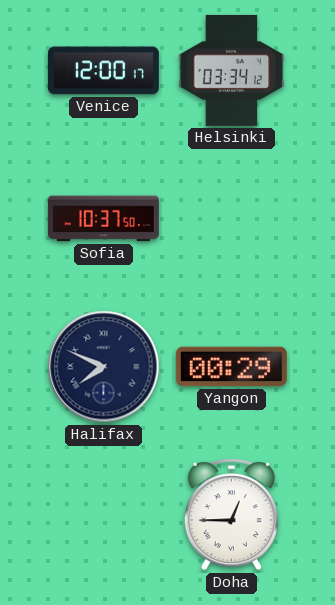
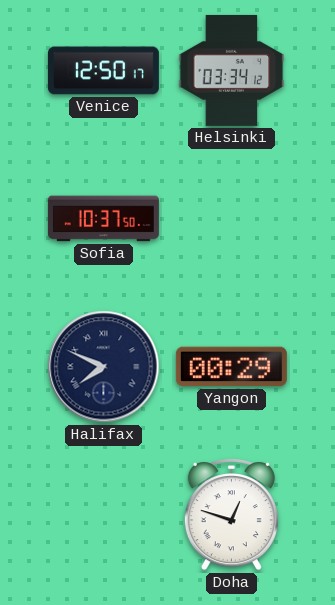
Venice: 12:00 -> 12:50
Doha: 12:45 -> 12:48
